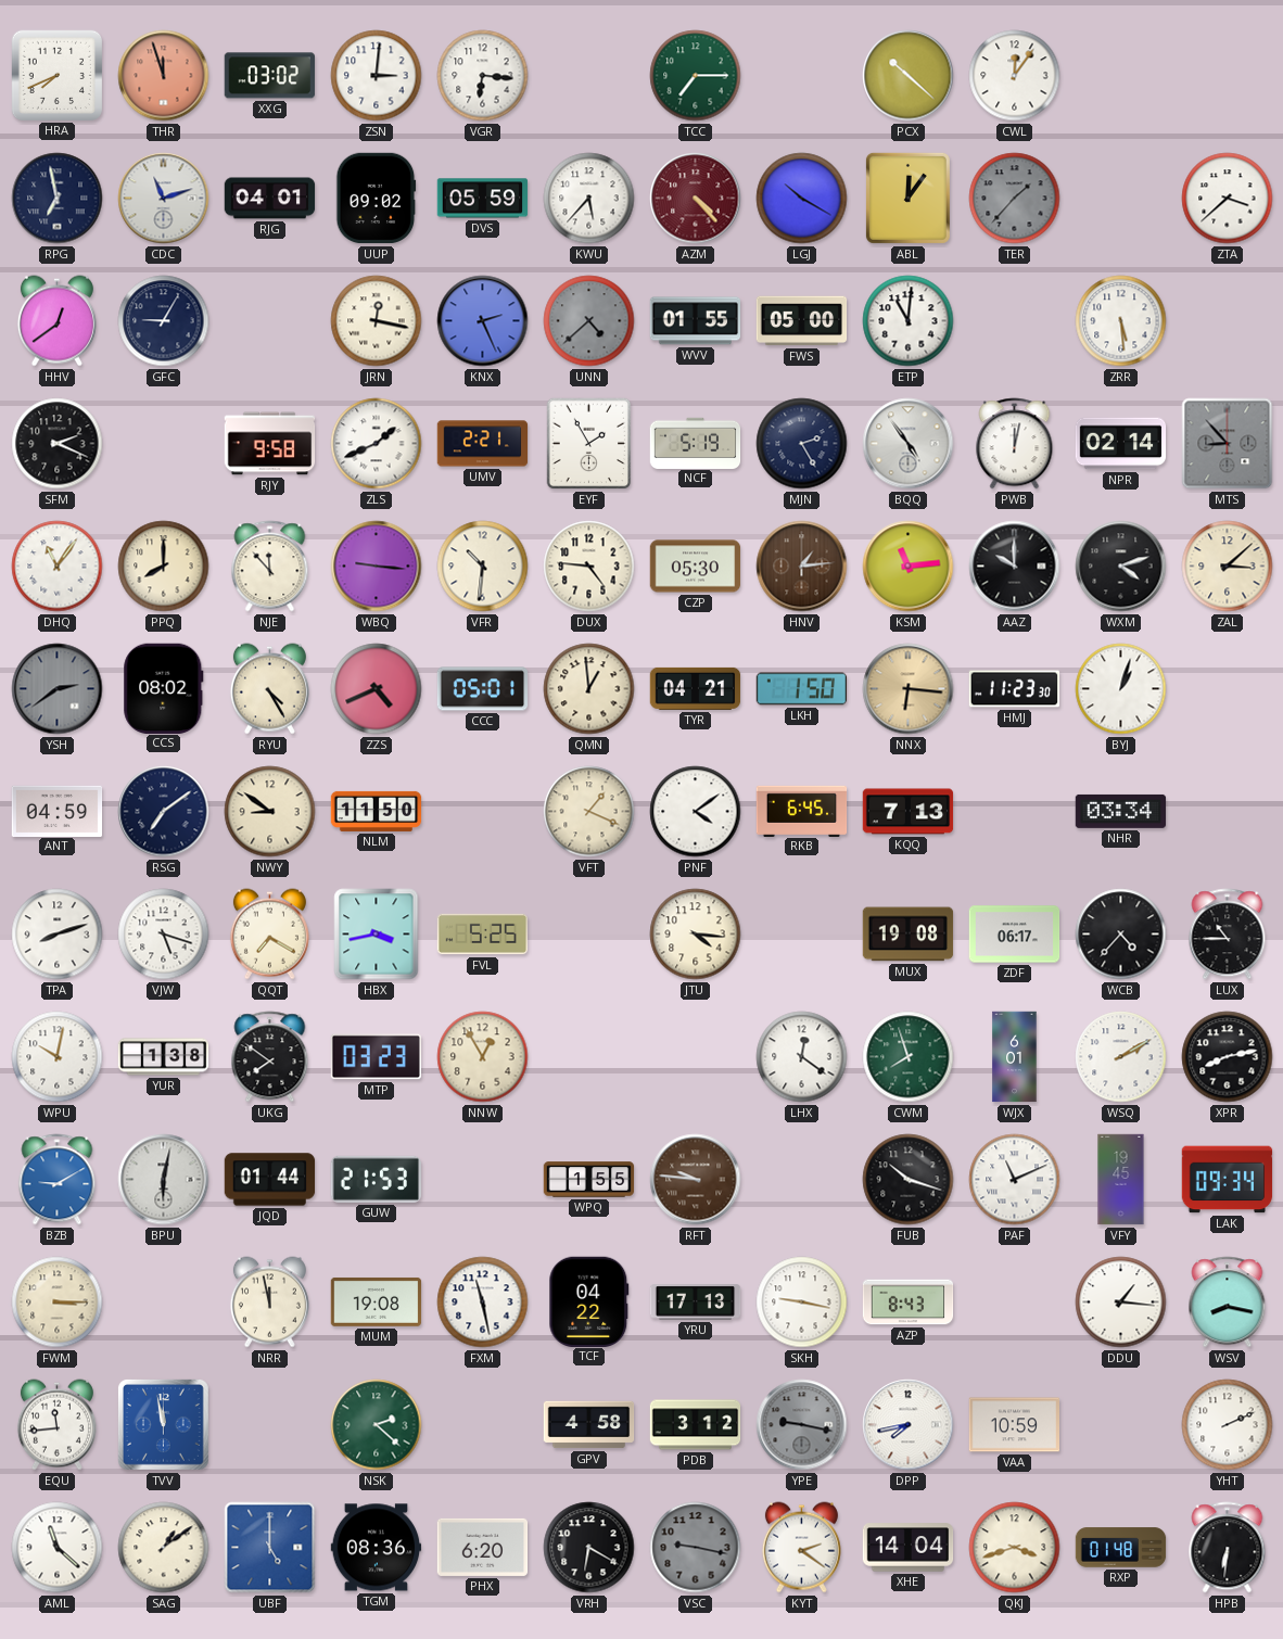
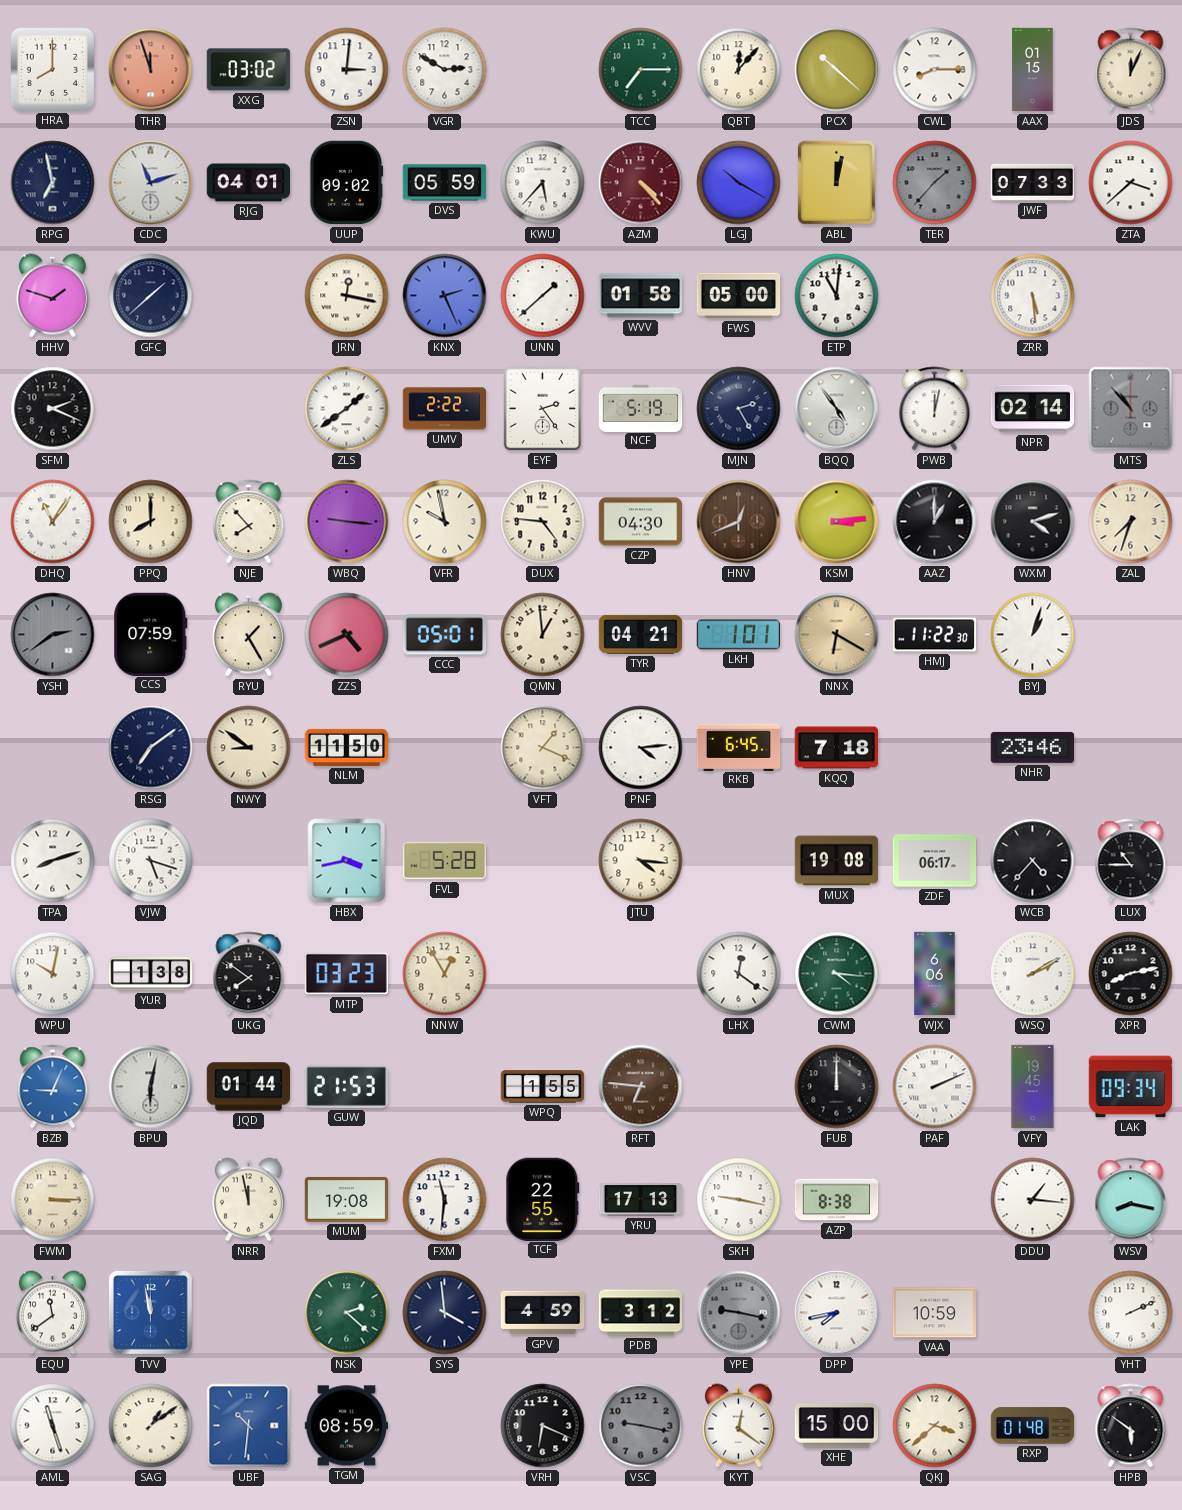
HRA: 7:41 -> 8:00
VGR: 6:16 -> 2:50
QBT: none -> 12:07
CWL: 12:06 -> 8:15
AAX: none -> 01:15
JDS: none -> 12:04
ABL: 12:06 -> 12:02
JWF: none -> 07:33
HHV: 12:39 -> 1:48
GFC: 9:05 -> 1:38
UNN: 4:38 -> 1:38
UNN dial: grey -> white
WVV: 01:55 -> 01:58
RJY: 9:58 -> none
ZLS: 1:41 -> 1:39
UMV: 2:21 -> 2:22
EYF: 1:55 -> 2:24
MTS: 8:53 -> 10:53
NJE: 11:53 -> 7:53
VFR: 10:31 -> 9:58
CZP: 05:30 -> 04:30
HNV: 1:14 -> 12:41
KSM: 11:14 -> 3:14
AAZ: 10:00 -> 1:00
ZAL: 3:08 -> 7:33
CCS: 08:02 -> 07:59
RYU: 4:25 -> 1:25
LKH: 1:50 -> 1:01
NNX: 6:16 -> 6:20
HMJ: 11:23 -> 11:22
ANT: 04:59 -> none
PNF: 4:09 -> 4:14
KQQ: 7:13 -> 7:18
NHR: 03:34 -> 23:46
QQT: 7:20 -> none
FVL: 5:25 -> 5:28
CWM: 7:57 -> 4:16
WJX: 6:01 -> 6:06
BZB: 9:10 -> 9:04
RFT: 9:46 -> 6:46
FUB: 10:18 -> 12:00
PAF: 11:11 -> 2:11
FXM: 11:28 -> 11:31
TCF: 04:22 -> 22:55
AZP: 8:43 -> 8:38
EQU: 11:44 -> 11:39
SYS: none -> 3:59
GPV: 4:58 -> 4:59
AML: 11:22 -> 11:27
UBF: 5:00 -> 10:31
TGM: 08:36 -> 08:59
PHX: 6:20 -> none
VRH: 6:20 -> 6:19
KYT: 2:21 -> 12:21
XHE: 14:04 -> 15:00
QKJ: 3:42 -> 3:38
HPB: 6:31 -> 5:51
